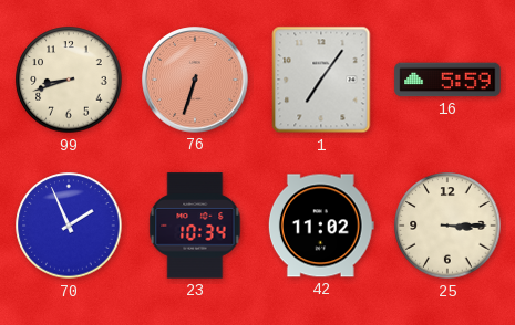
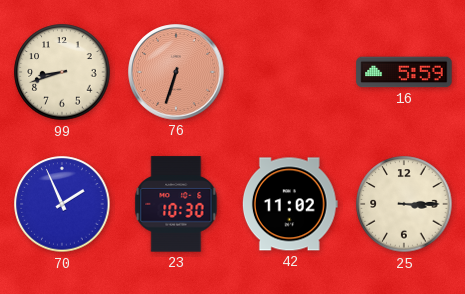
1: 7:06 -> none
23: 10:34 -> 10:30
